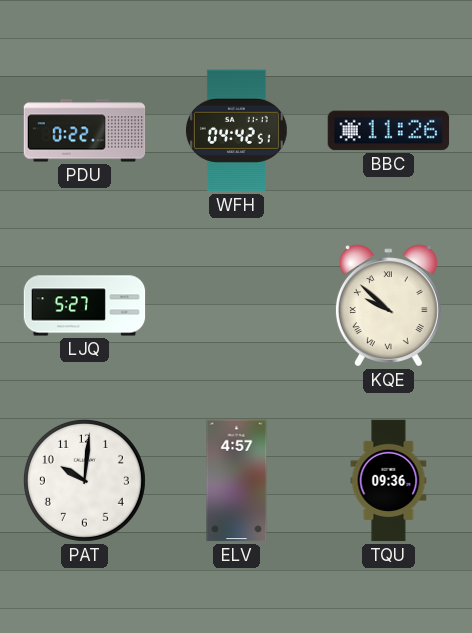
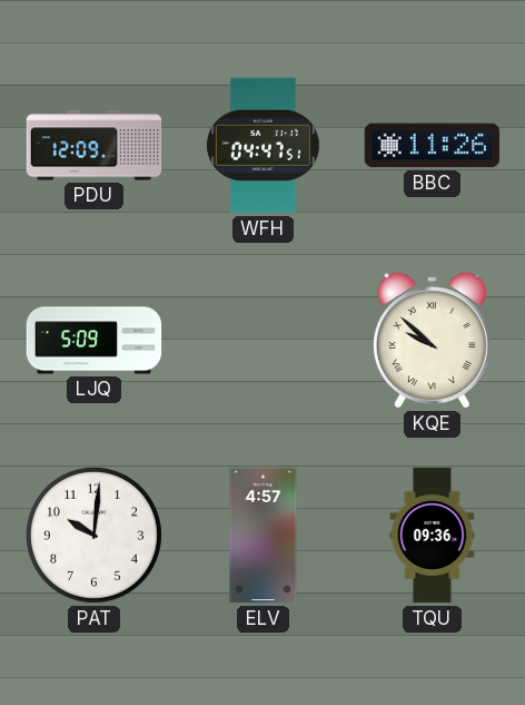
PDU: 0:22 -> 12:09
WFH: 04:42 -> 04:47
LJQ: 5:27 -> 5:09
